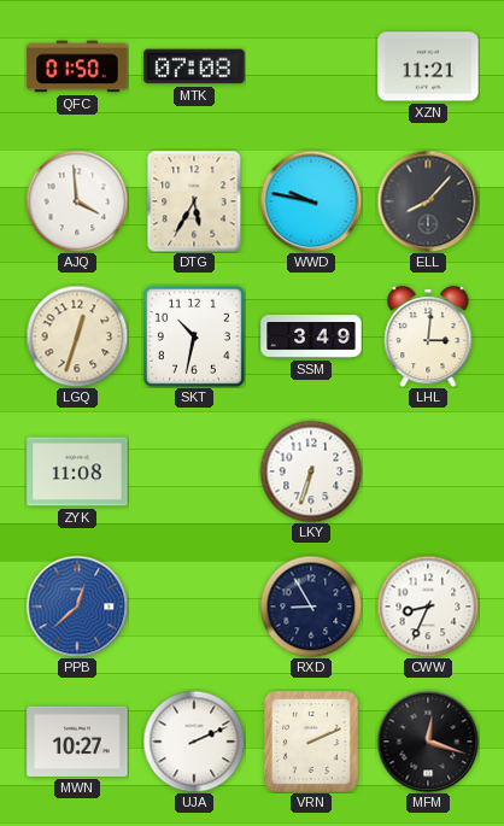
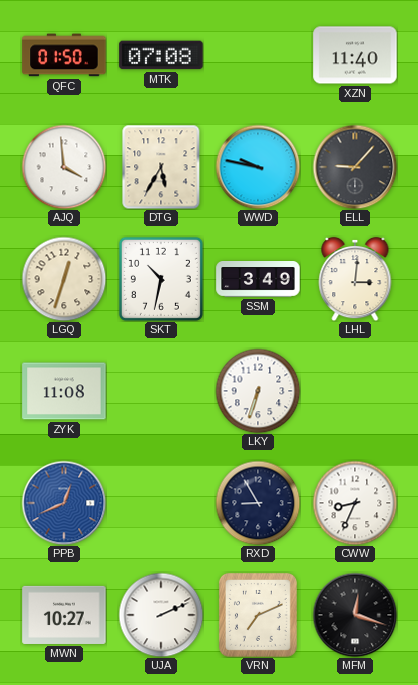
XZN: 11:21 -> 11:40
ELL: 8:07 -> 9:07
PPB: 12:38 -> 12:41
VRN: 2:11 -> 7:11
